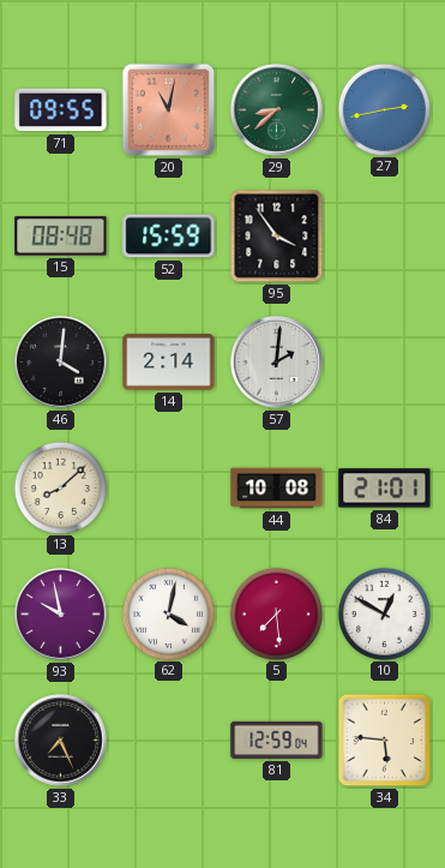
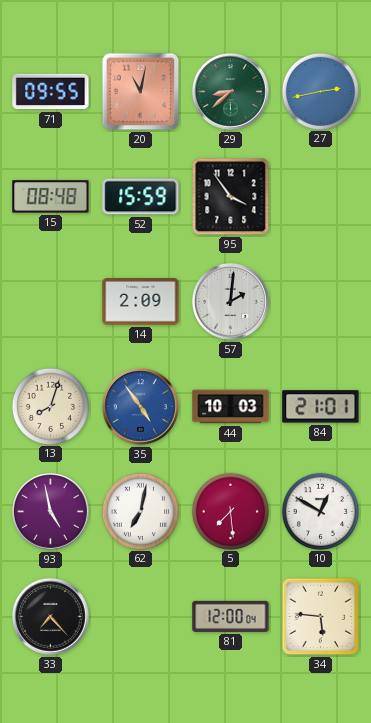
46: 4:01 -> none
14: 2:14 -> 2:09
13: 8:08 -> 8:03
35: none -> 4:54
44: 10:08 -> 10:03
93: 9:58 -> 4:58
62: 4:02 -> 7:02
33: 7:26 -> 7:23
81: 12:59 -> 12:00
